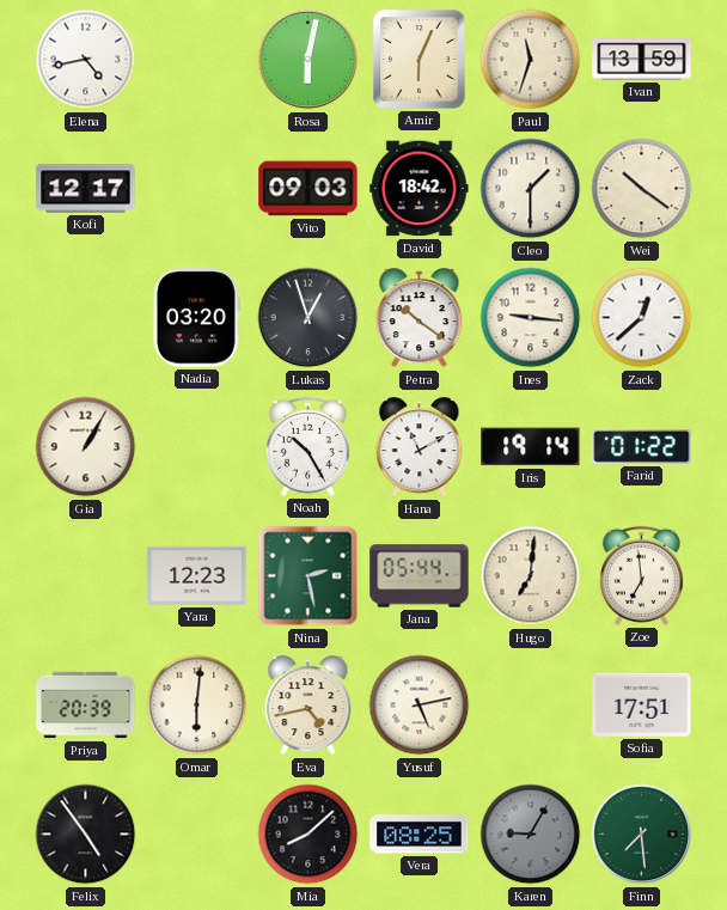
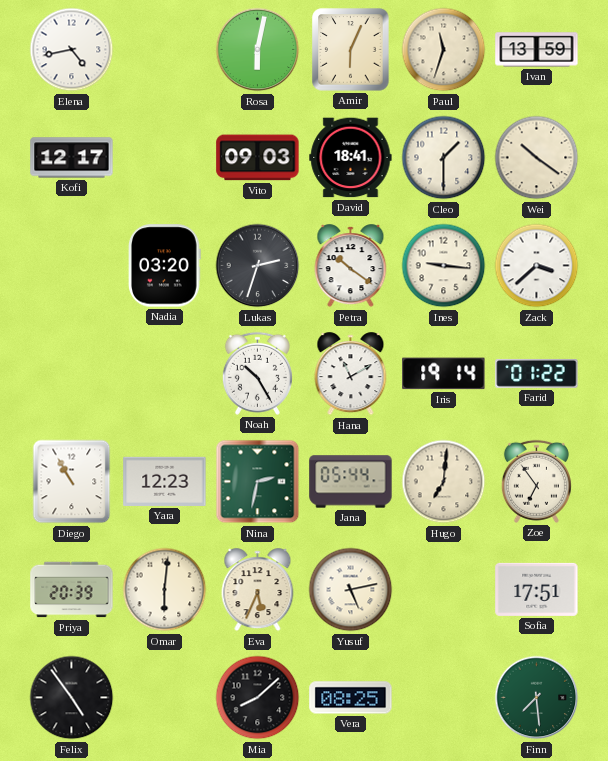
David: 18:42 -> 18:41
Lukas: 12:57 -> 2:33
Zack: 12:38 -> 3:38
Gia: 1:05 -> none
Diego: none -> 10:55
Nina: 2:28 -> 2:32
Zoe: 6:59 -> 6:54
Eva: 4:43 -> 5:34
Karen: 9:05 -> none
